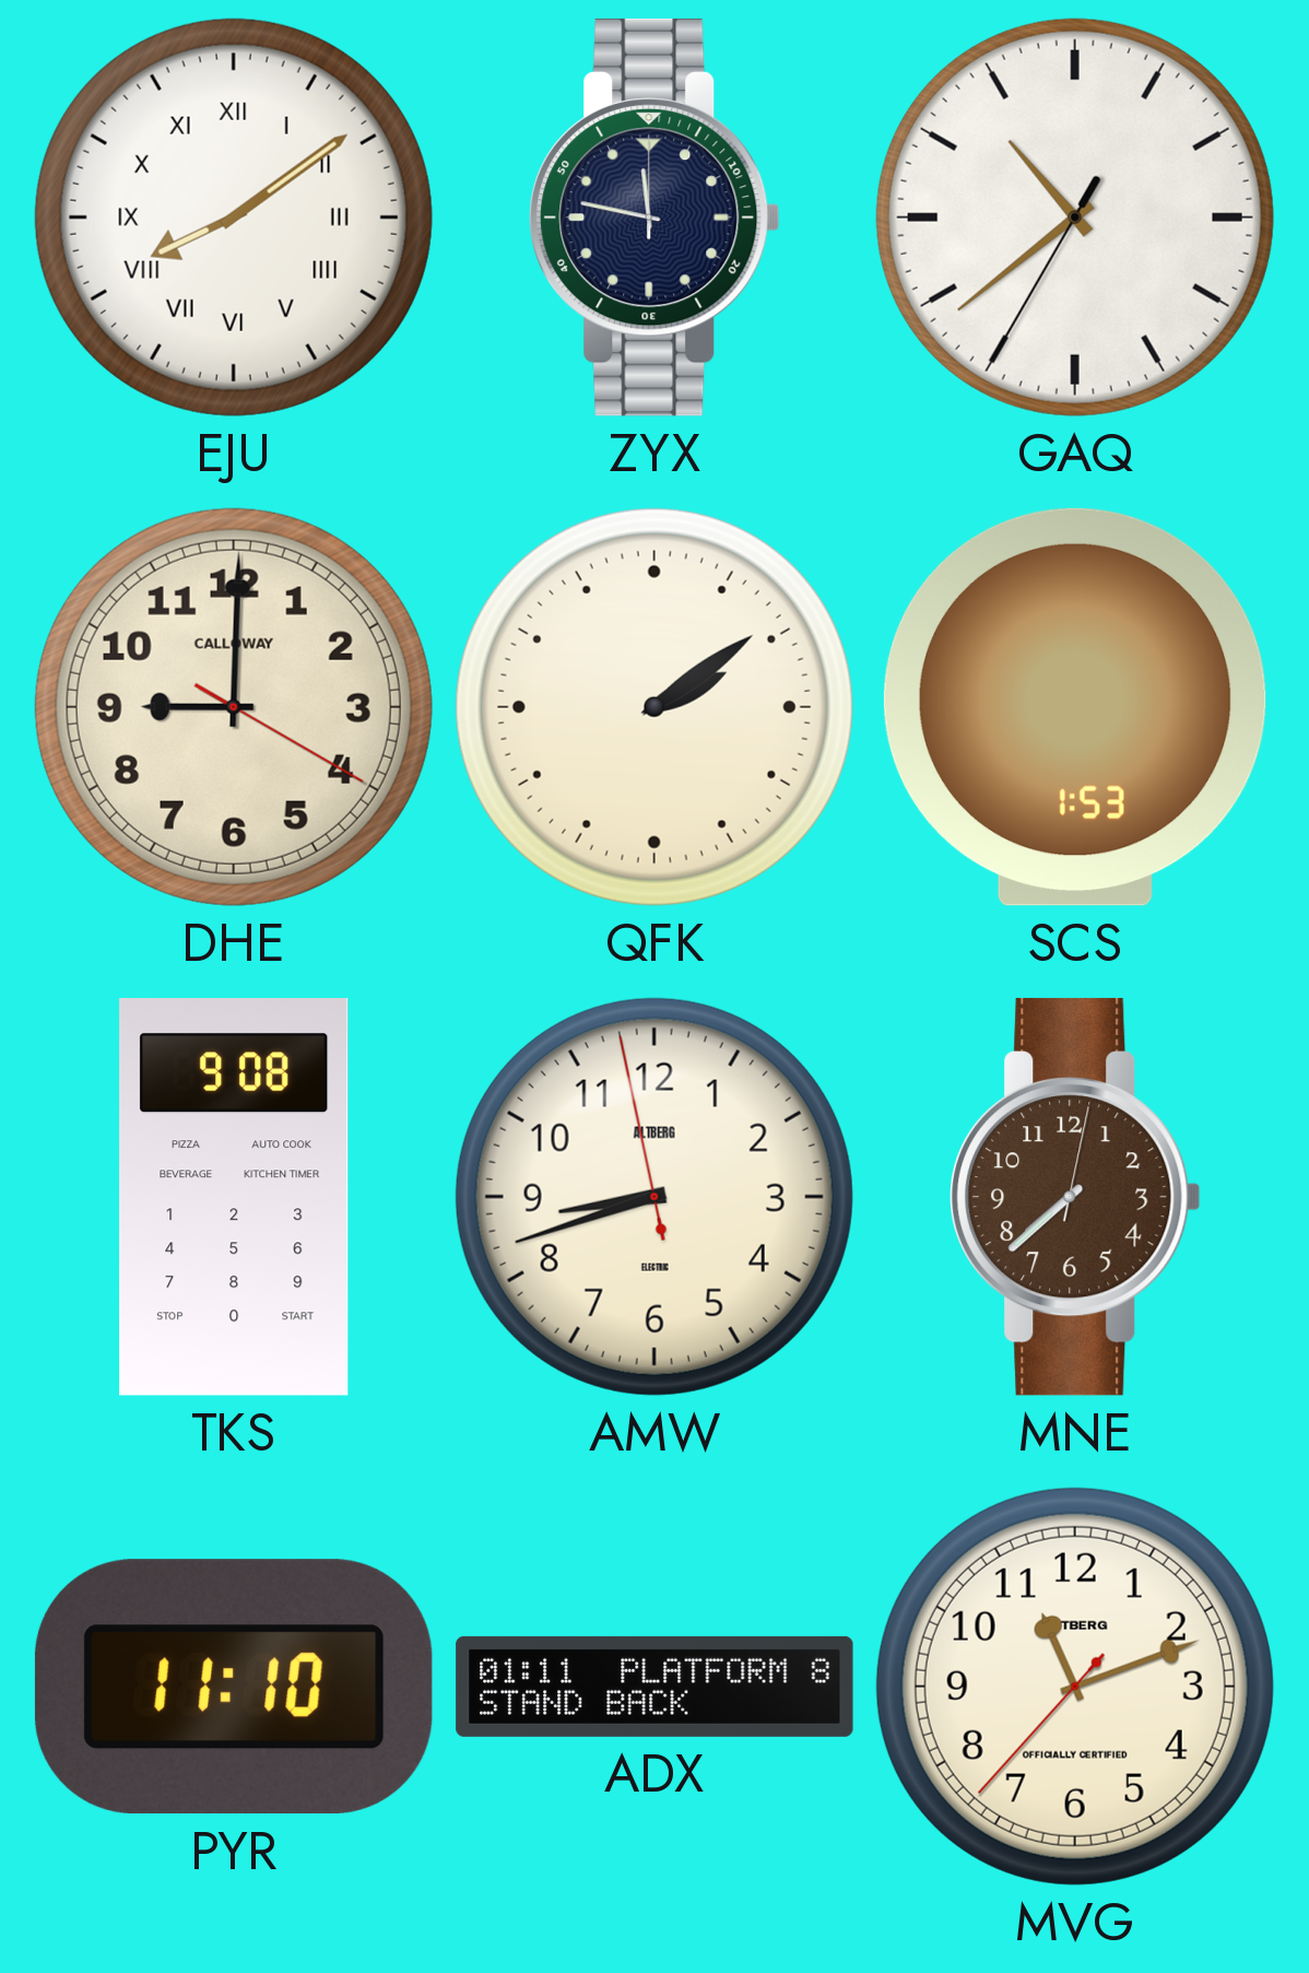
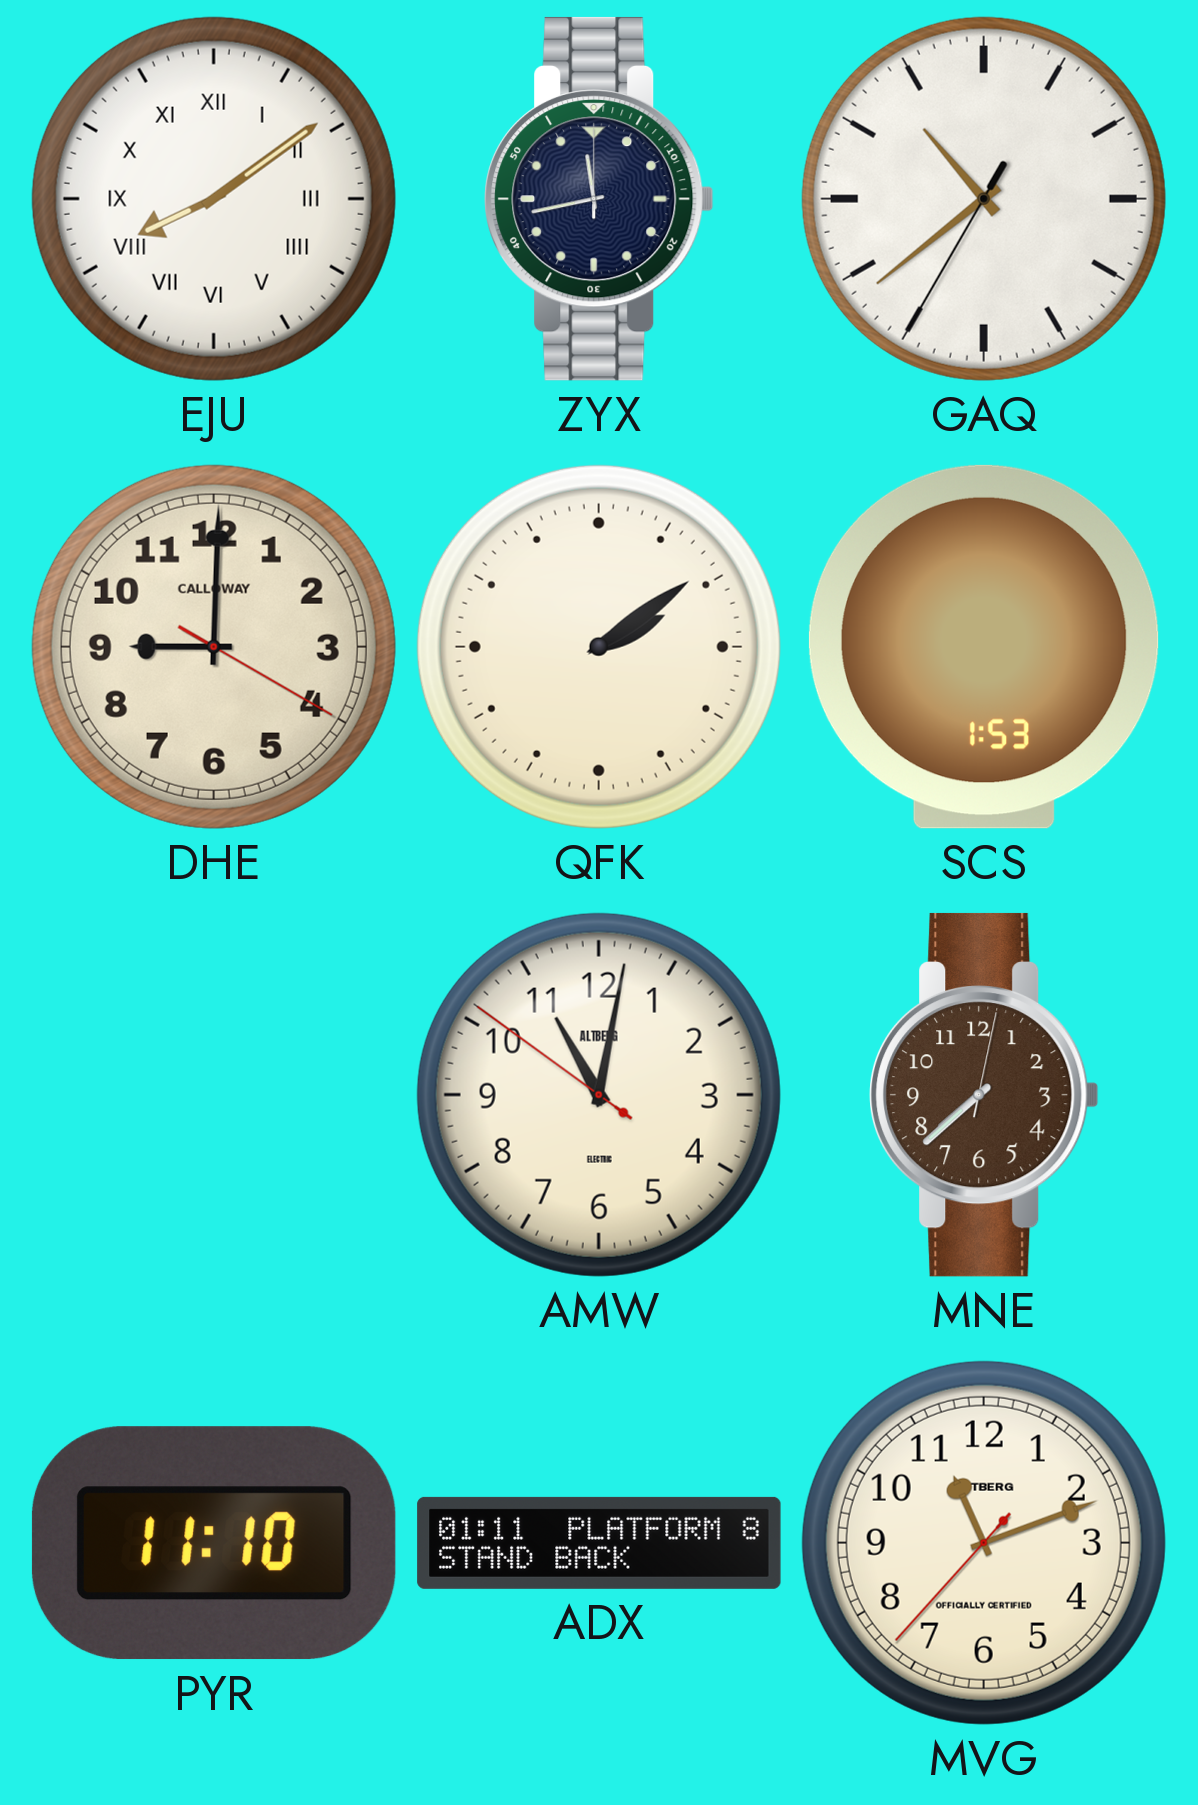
ZYX: 11:47 -> 11:43
TKS: 9:08 -> none
AMW: 8:41 -> 11:01
